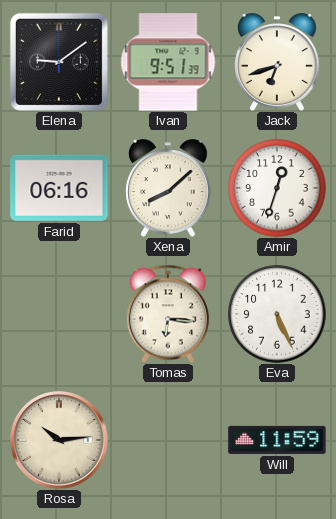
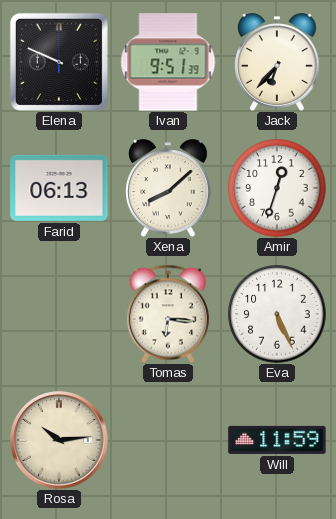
Elena: 9:09 -> 9:49
Jack: 6:42 -> 6:37
Farid: 06:16 -> 06:13
